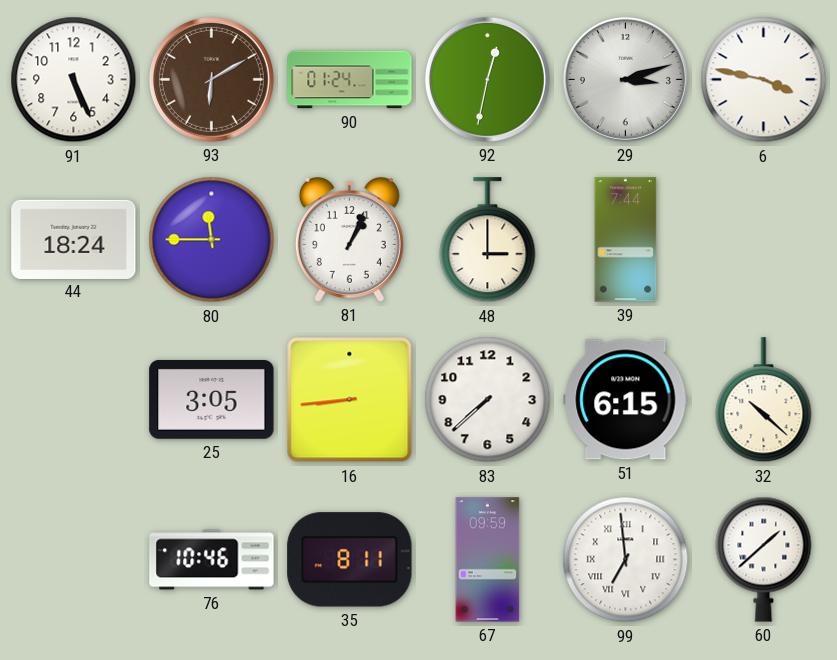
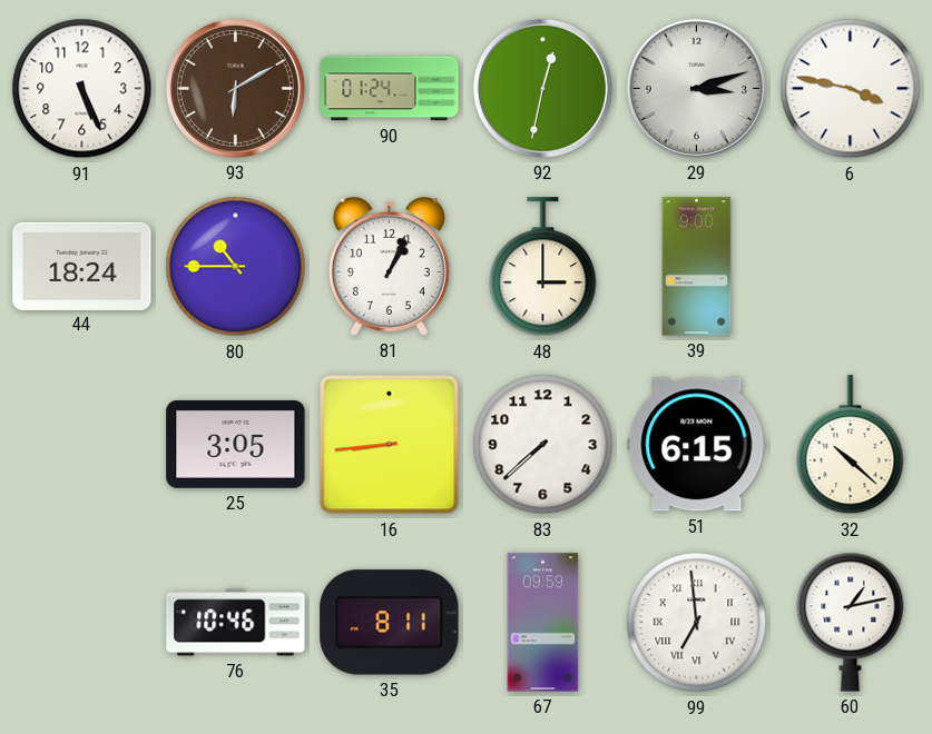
80: 11:45 -> 10:45
39: 7:44 -> 9:00
60: 1:38 -> 1:13
